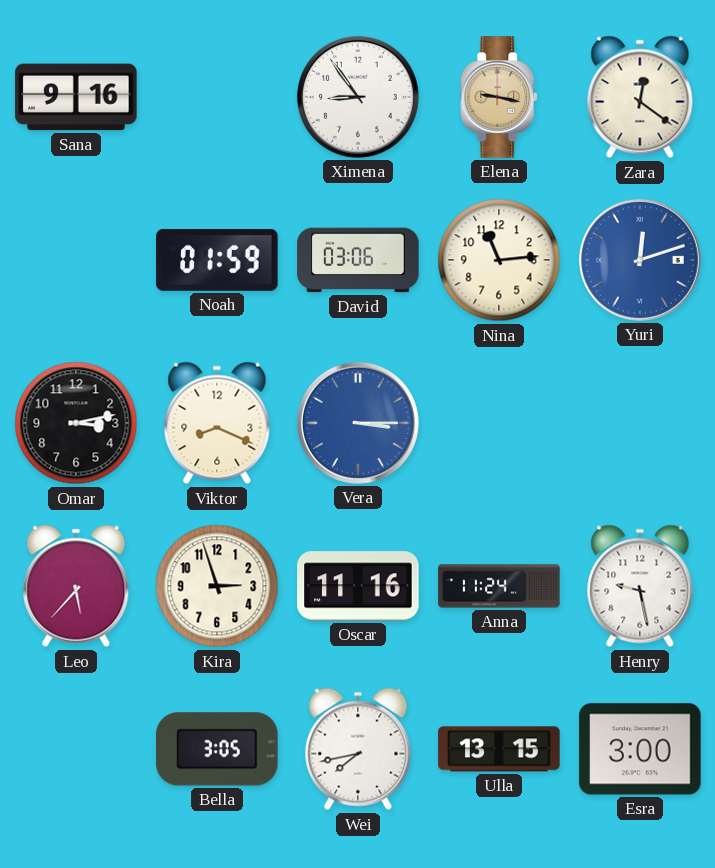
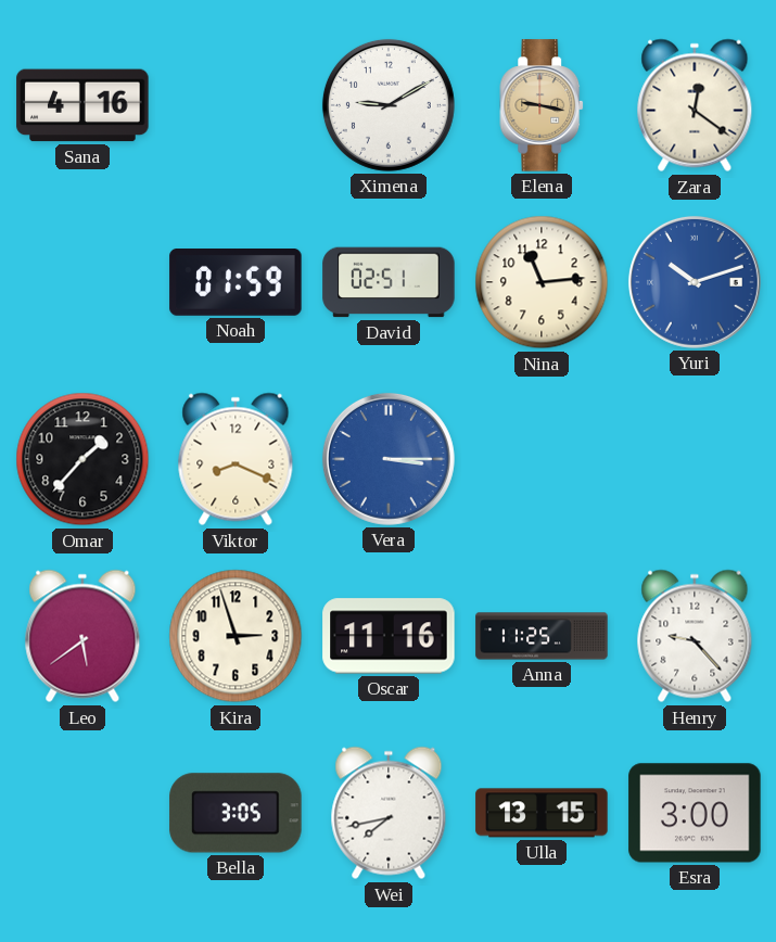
Sana: 9:16 -> 4:16
Ximena: 8:54 -> 9:10
David: 03:06 -> 02:51
Yuri: 12:12 -> 10:12
Omar: 3:13 -> 1:37
Leo: 5:37 -> 5:39
Anna: 11:24 -> 11:25
Henry: 9:28 -> 9:23
